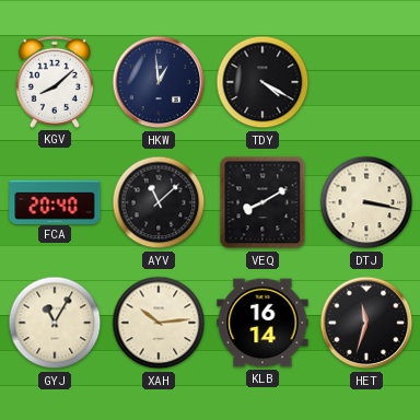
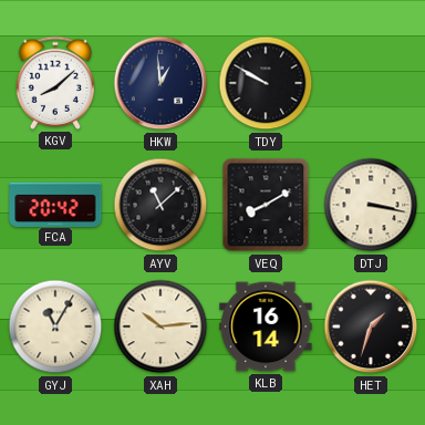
TDY: 4:20 -> 9:50
FCA: 20:40 -> 20:42
HET: 11:33 -> 1:33
